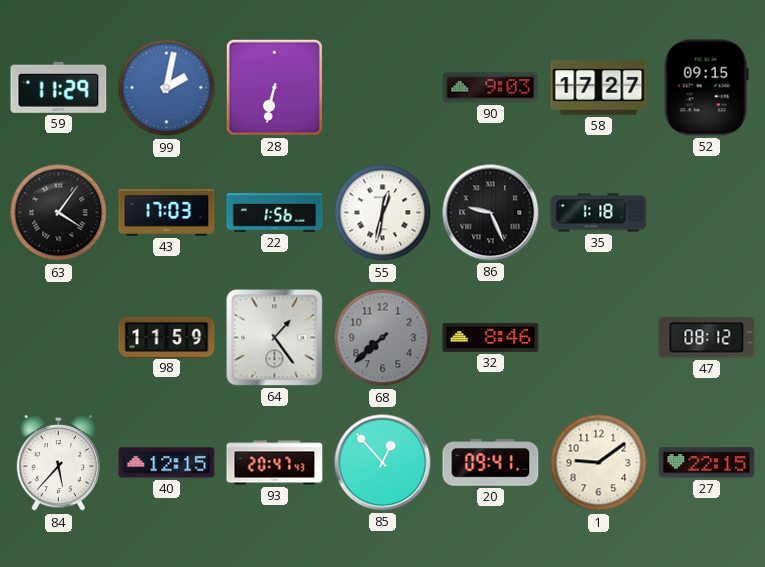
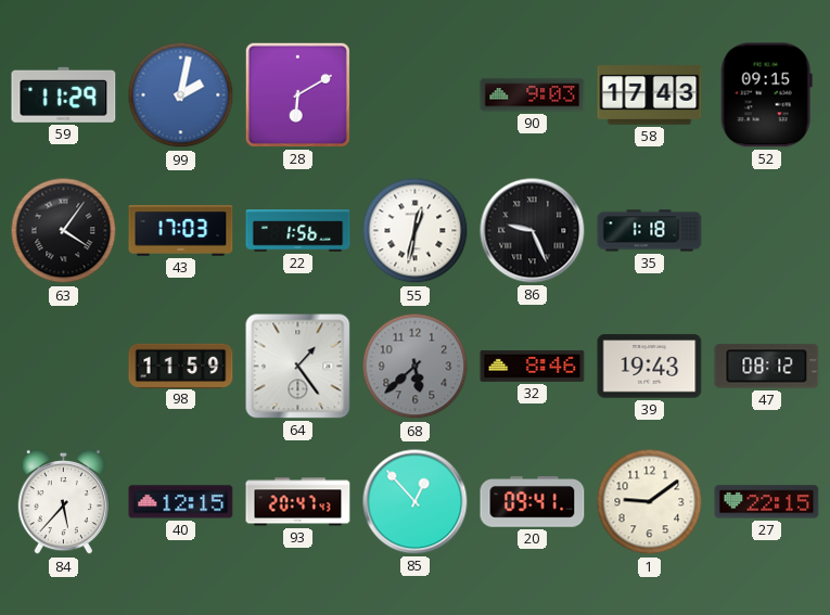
28: 6:32 -> 6:10
58: 17:27 -> 17:43
68: 7:38 -> 5:38
39: none -> 19:43
